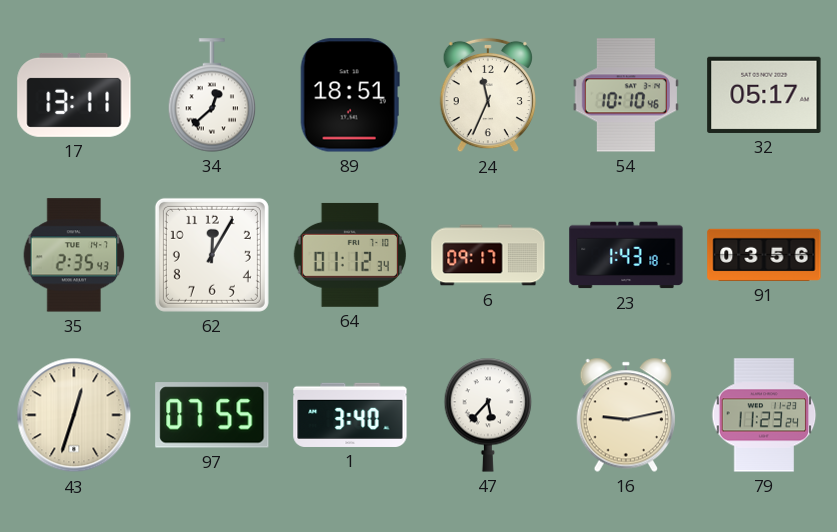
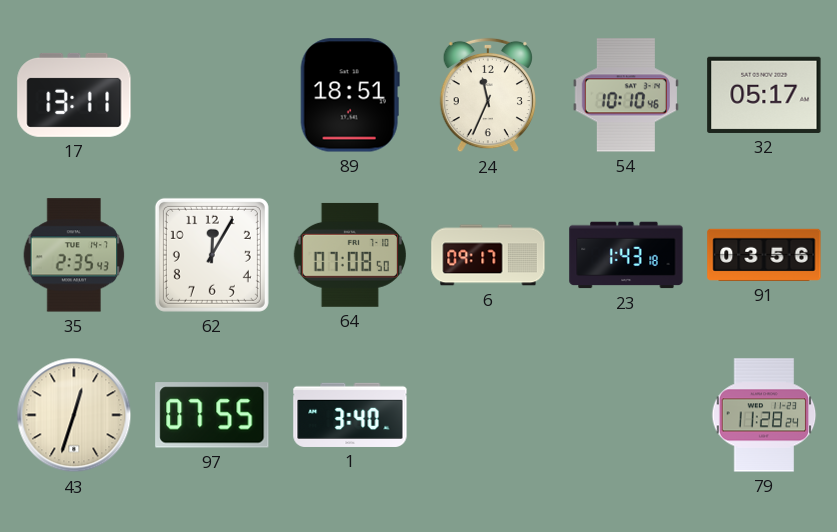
34: 12:38 -> none
64: 01:12 -> 07:08
47: 5:37 -> none
16: 9:13 -> none
79: 11:23 -> 11:28
